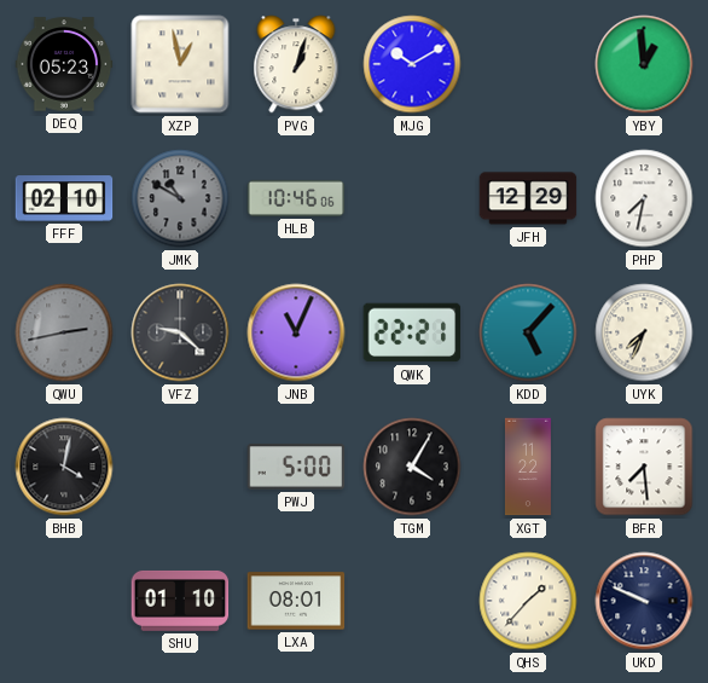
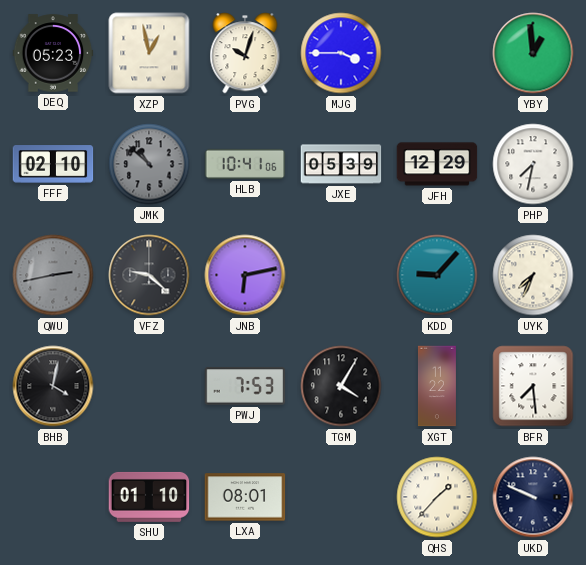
PVG: 1:03 -> 10:03
MJG: 10:10 -> 3:45
JMK: 10:50 -> 10:52
HLB: 10:46 -> 10:41
JXE: none -> 05:39
JNB: 11:04 -> 6:13
QWK: 22:21 -> none
KDD: 5:07 -> 9:07
PWJ: 5:00 -> 7:53
